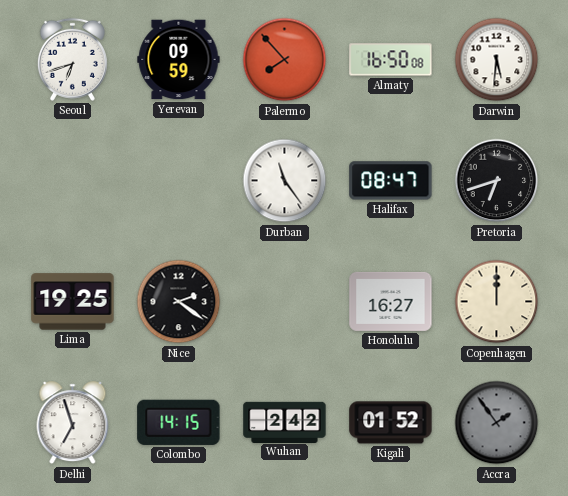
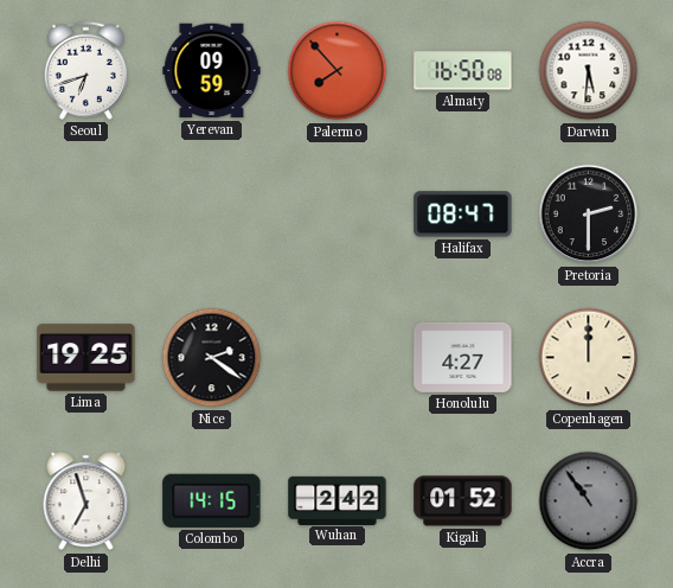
Durban: 11:24 -> none
Pretoria: 6:42 -> 2:30
Honolulu: 16:27 -> 4:27
Accra: 1:54 -> 10:54
